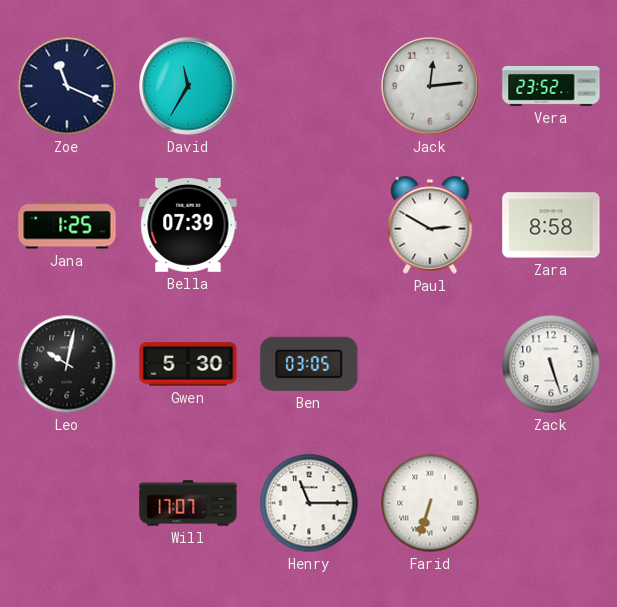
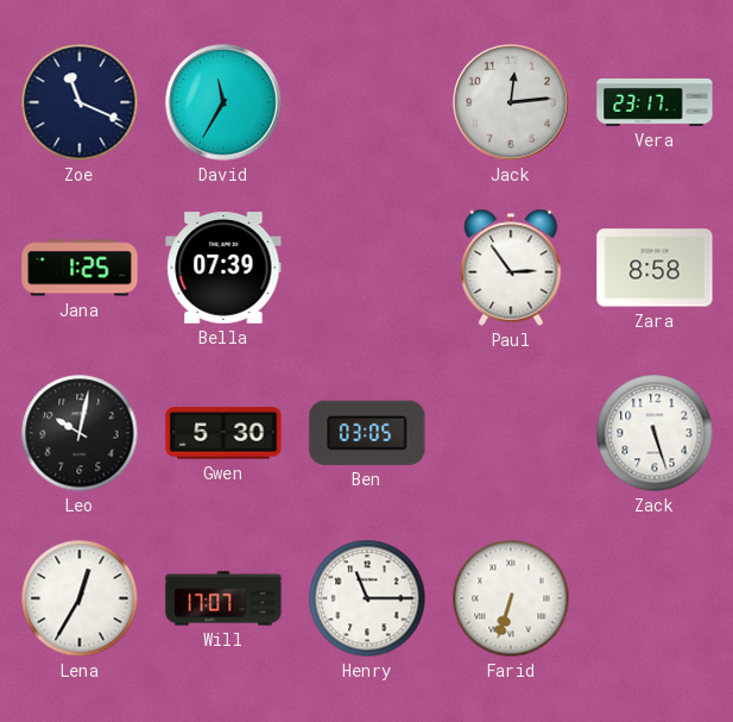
Vera: 23:52 -> 23:17
Paul: 2:50 -> 2:54
Lena: none -> 12:35
